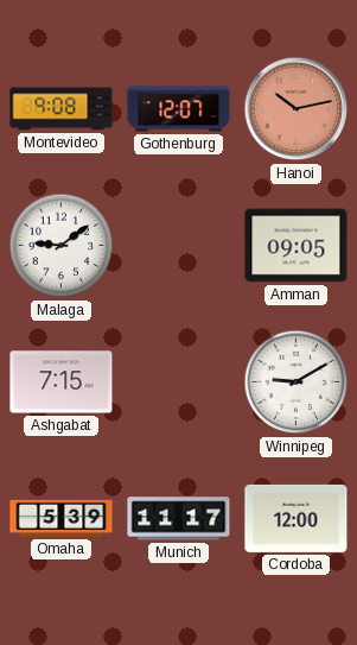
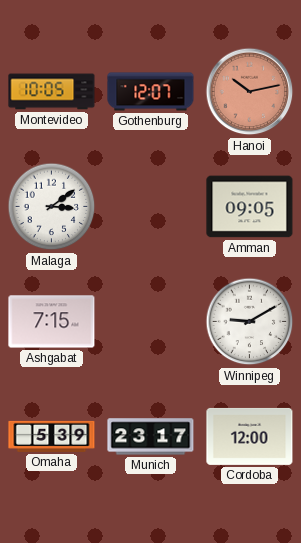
Montevideo: 9:08 -> 10:05
Malaga: 9:09 -> 3:09
Munich: 11:17 -> 23:17
